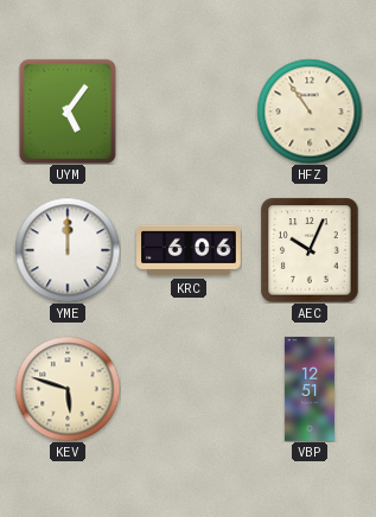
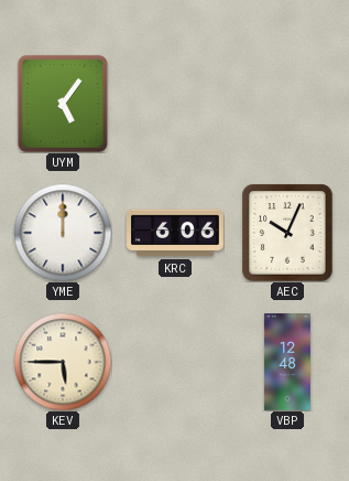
HFZ: 10:54 -> none
KEV: 5:48 -> 5:45
VBP: 12:51 -> 12:48
